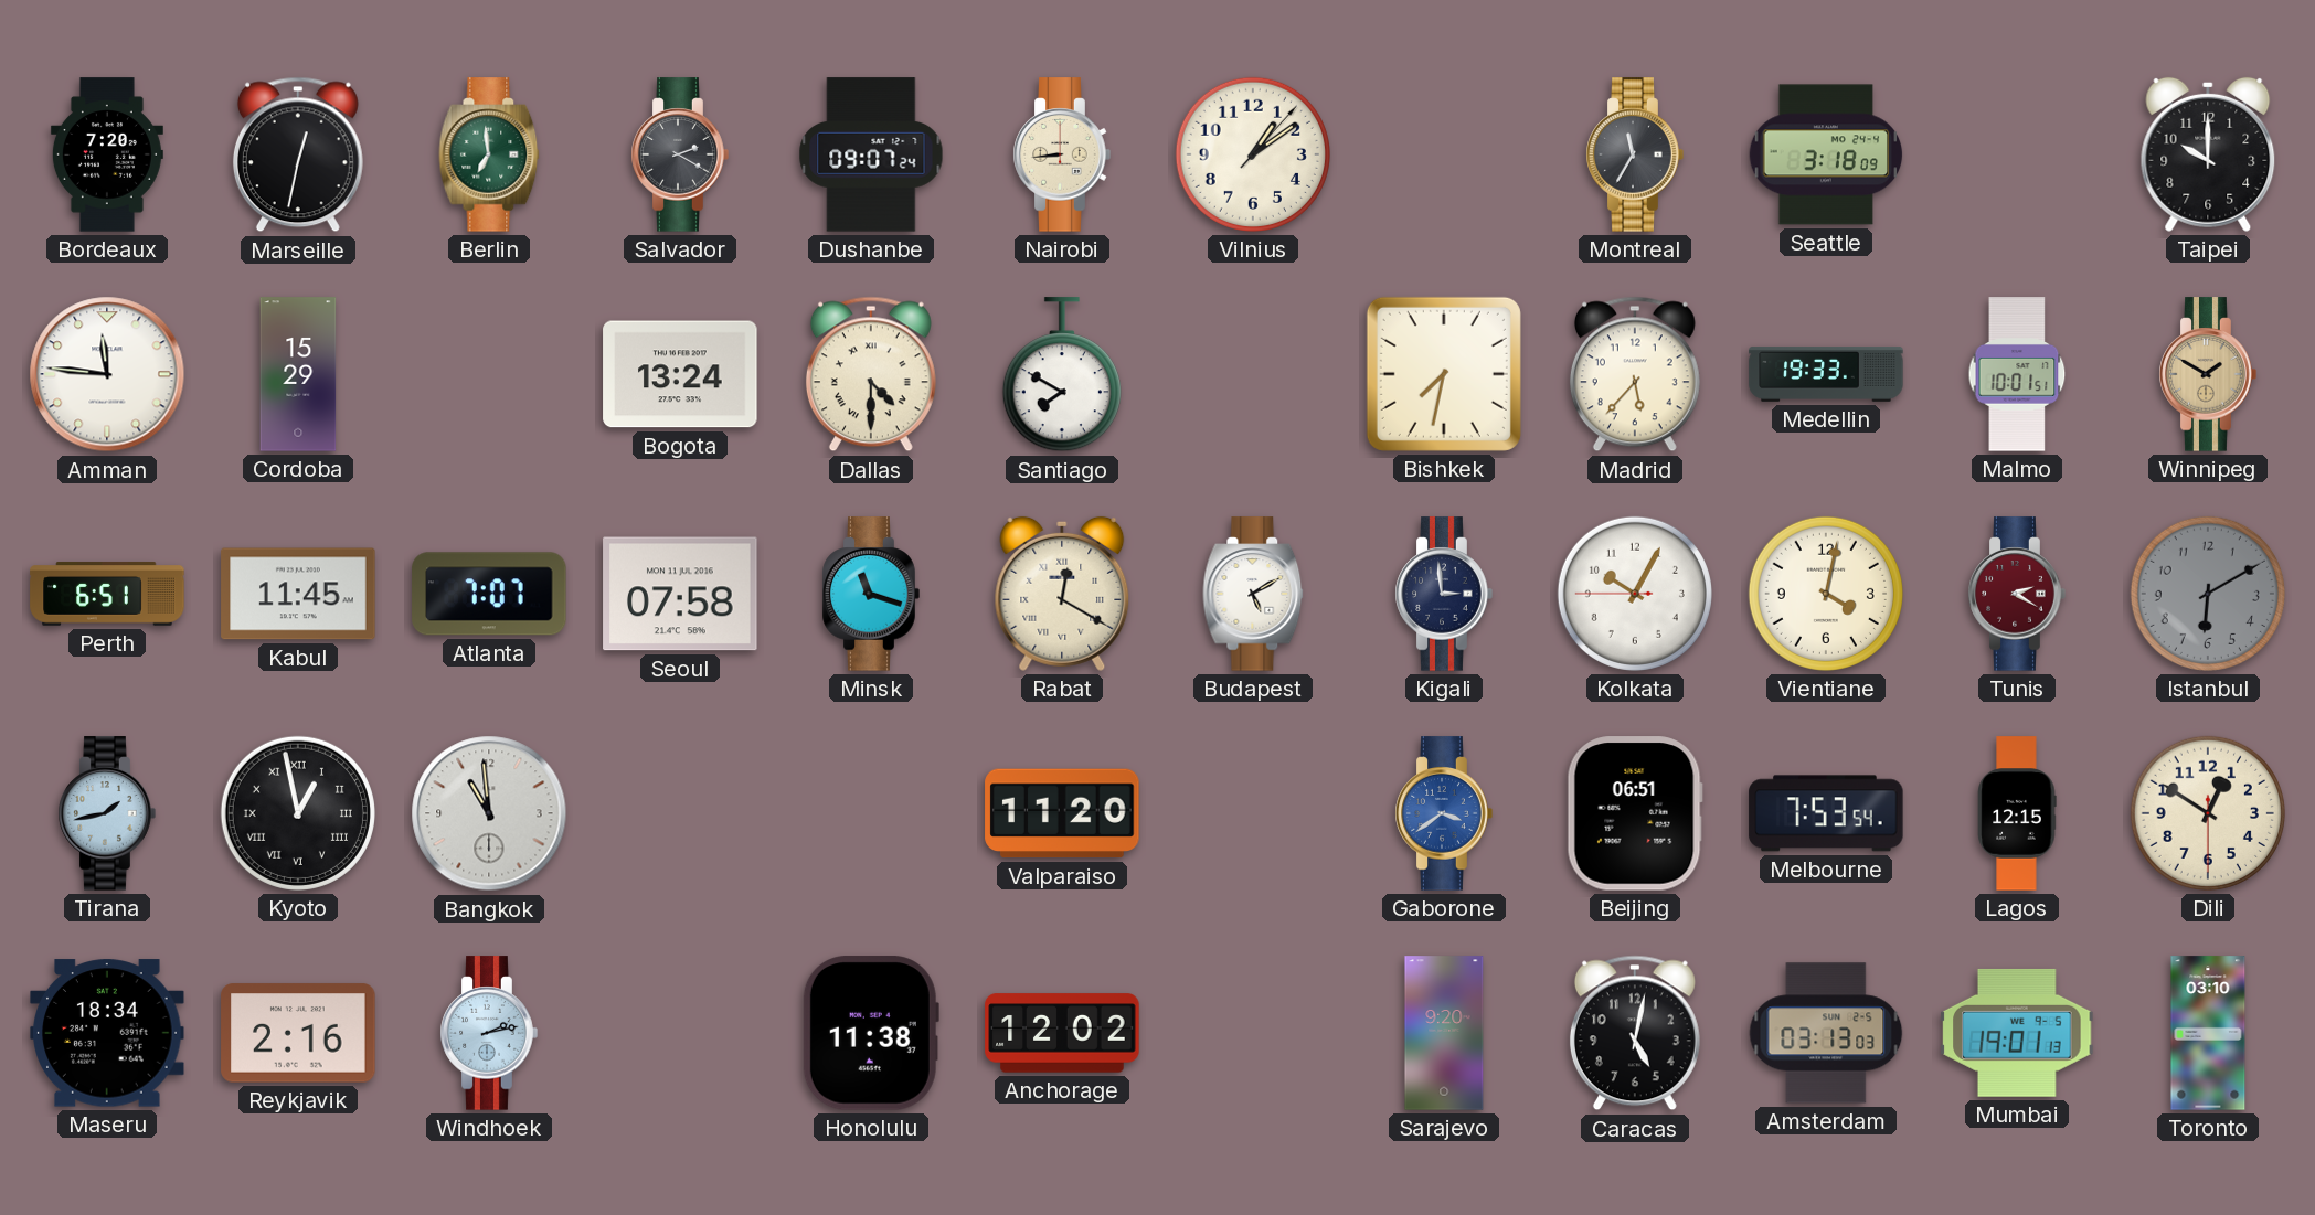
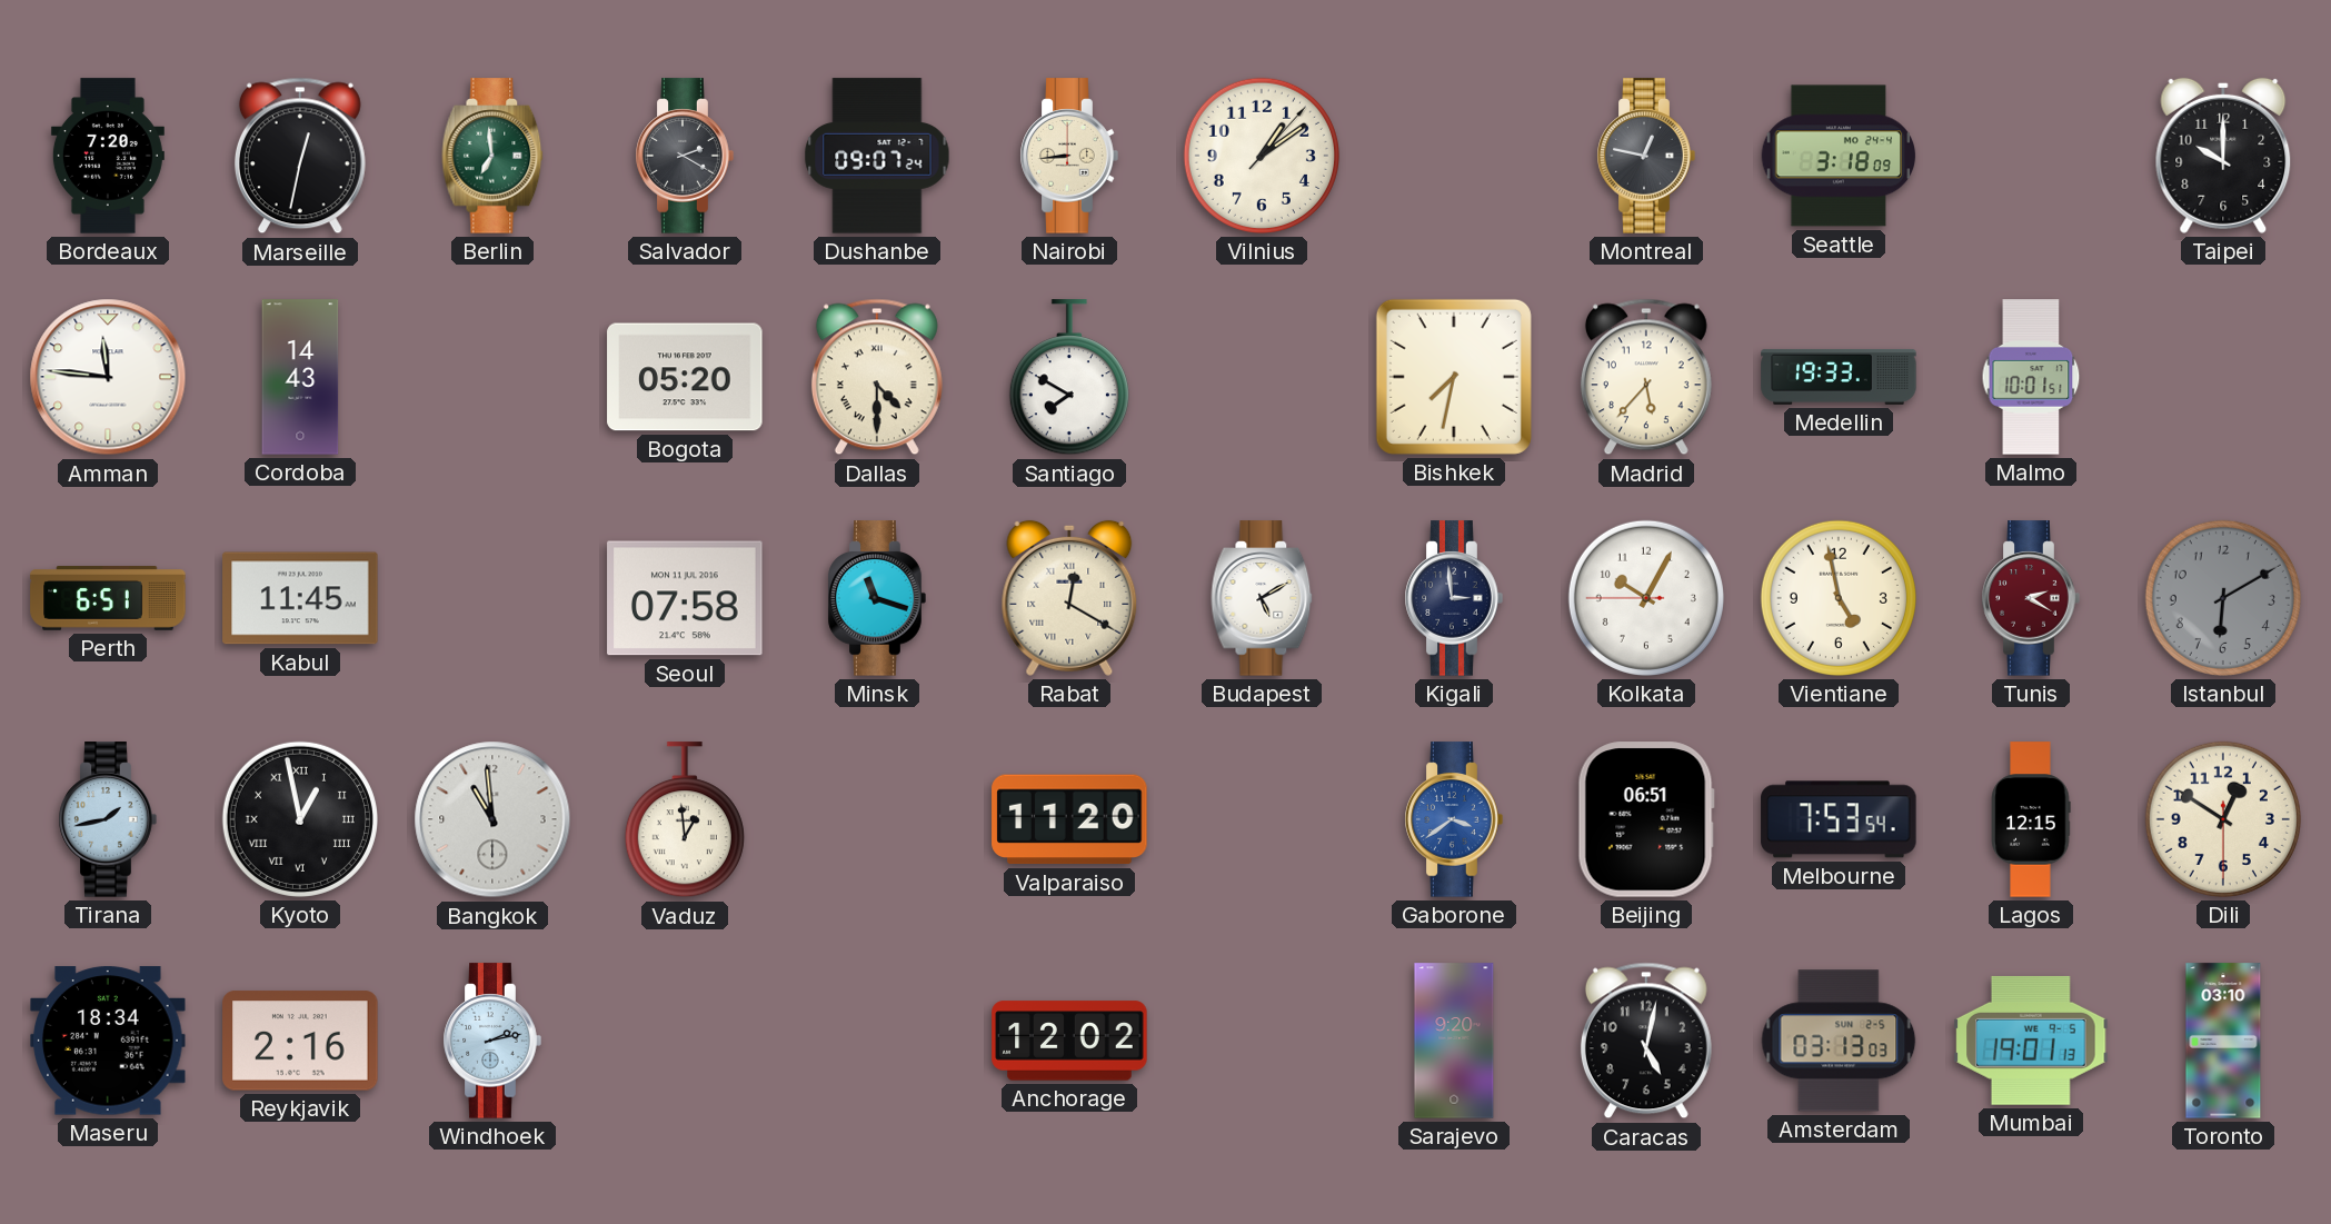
Montreal: 11:35 -> 12:47
Cordoba: 15:29 -> 14:43
Bogota: 13:24 -> 05:20
Winnipeg: 1:50 -> none
Atlanta: 7:07 -> none
Vientiane: 4:02 -> 4:58
Vaduz: none -> 12:59
Honolulu: 11:38 -> none
